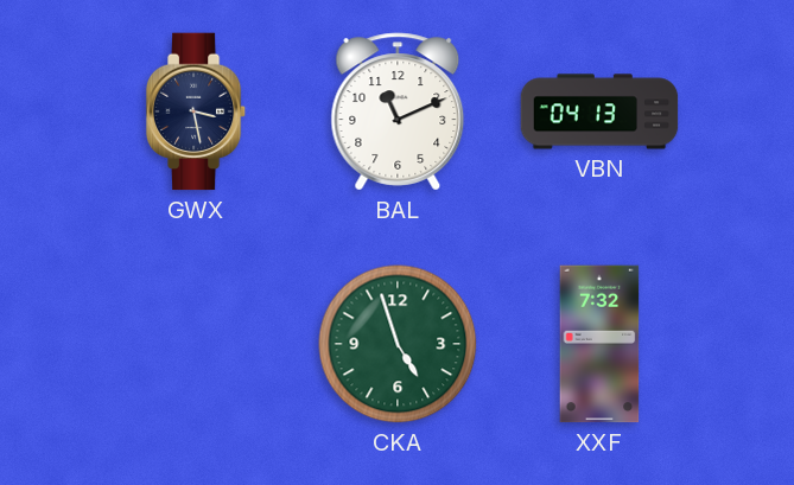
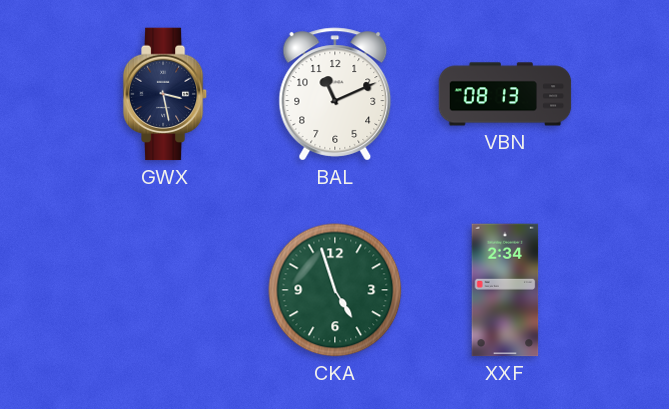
VBN: 04:13 -> 08:13
XXF: 7:32 -> 2:34
